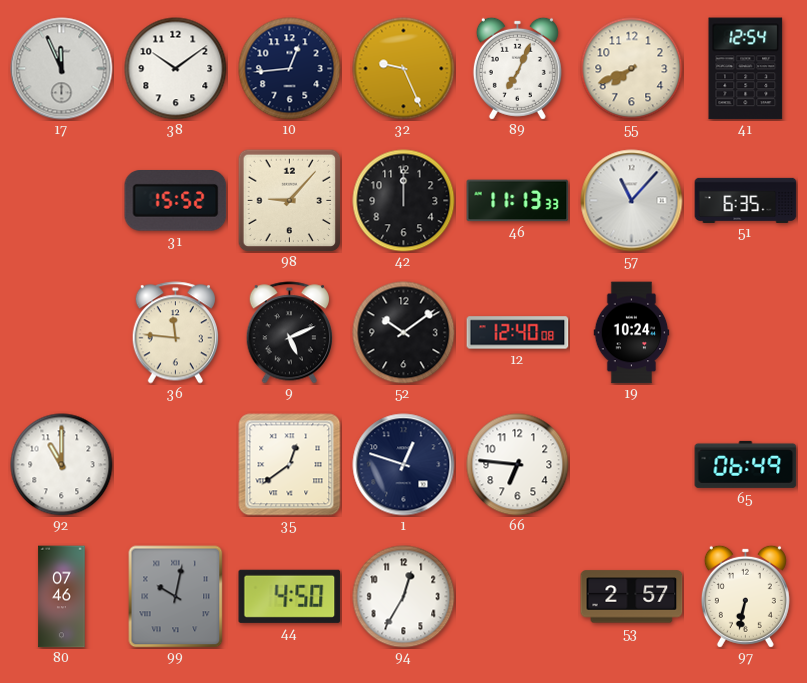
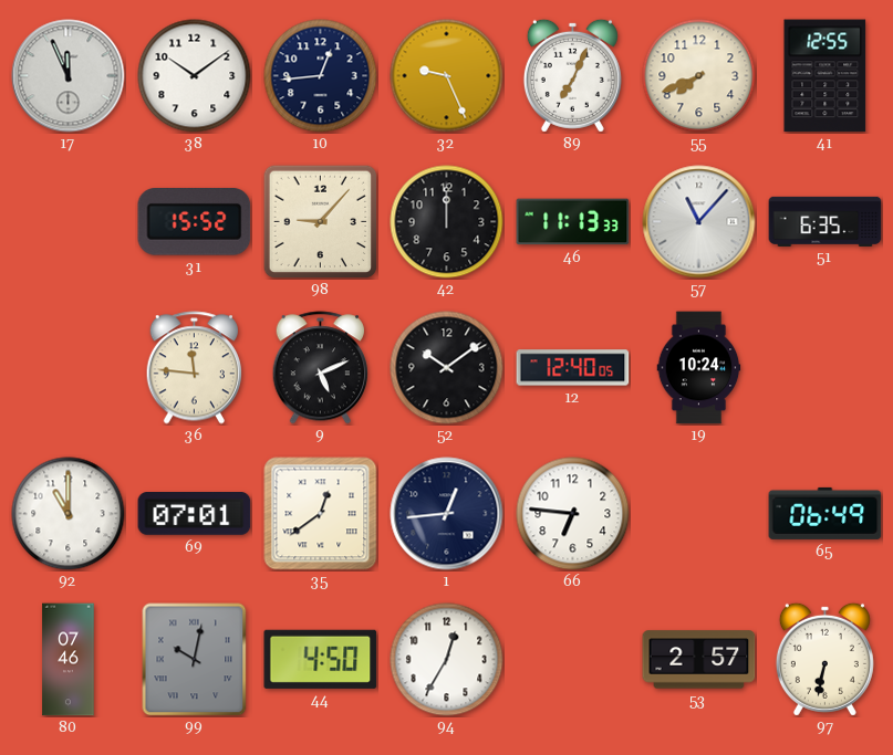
41: 12:54 -> 12:55
12: 12:40:08 -> 12:40:05
69: none -> 07:01
1: 12:48 -> 12:44
